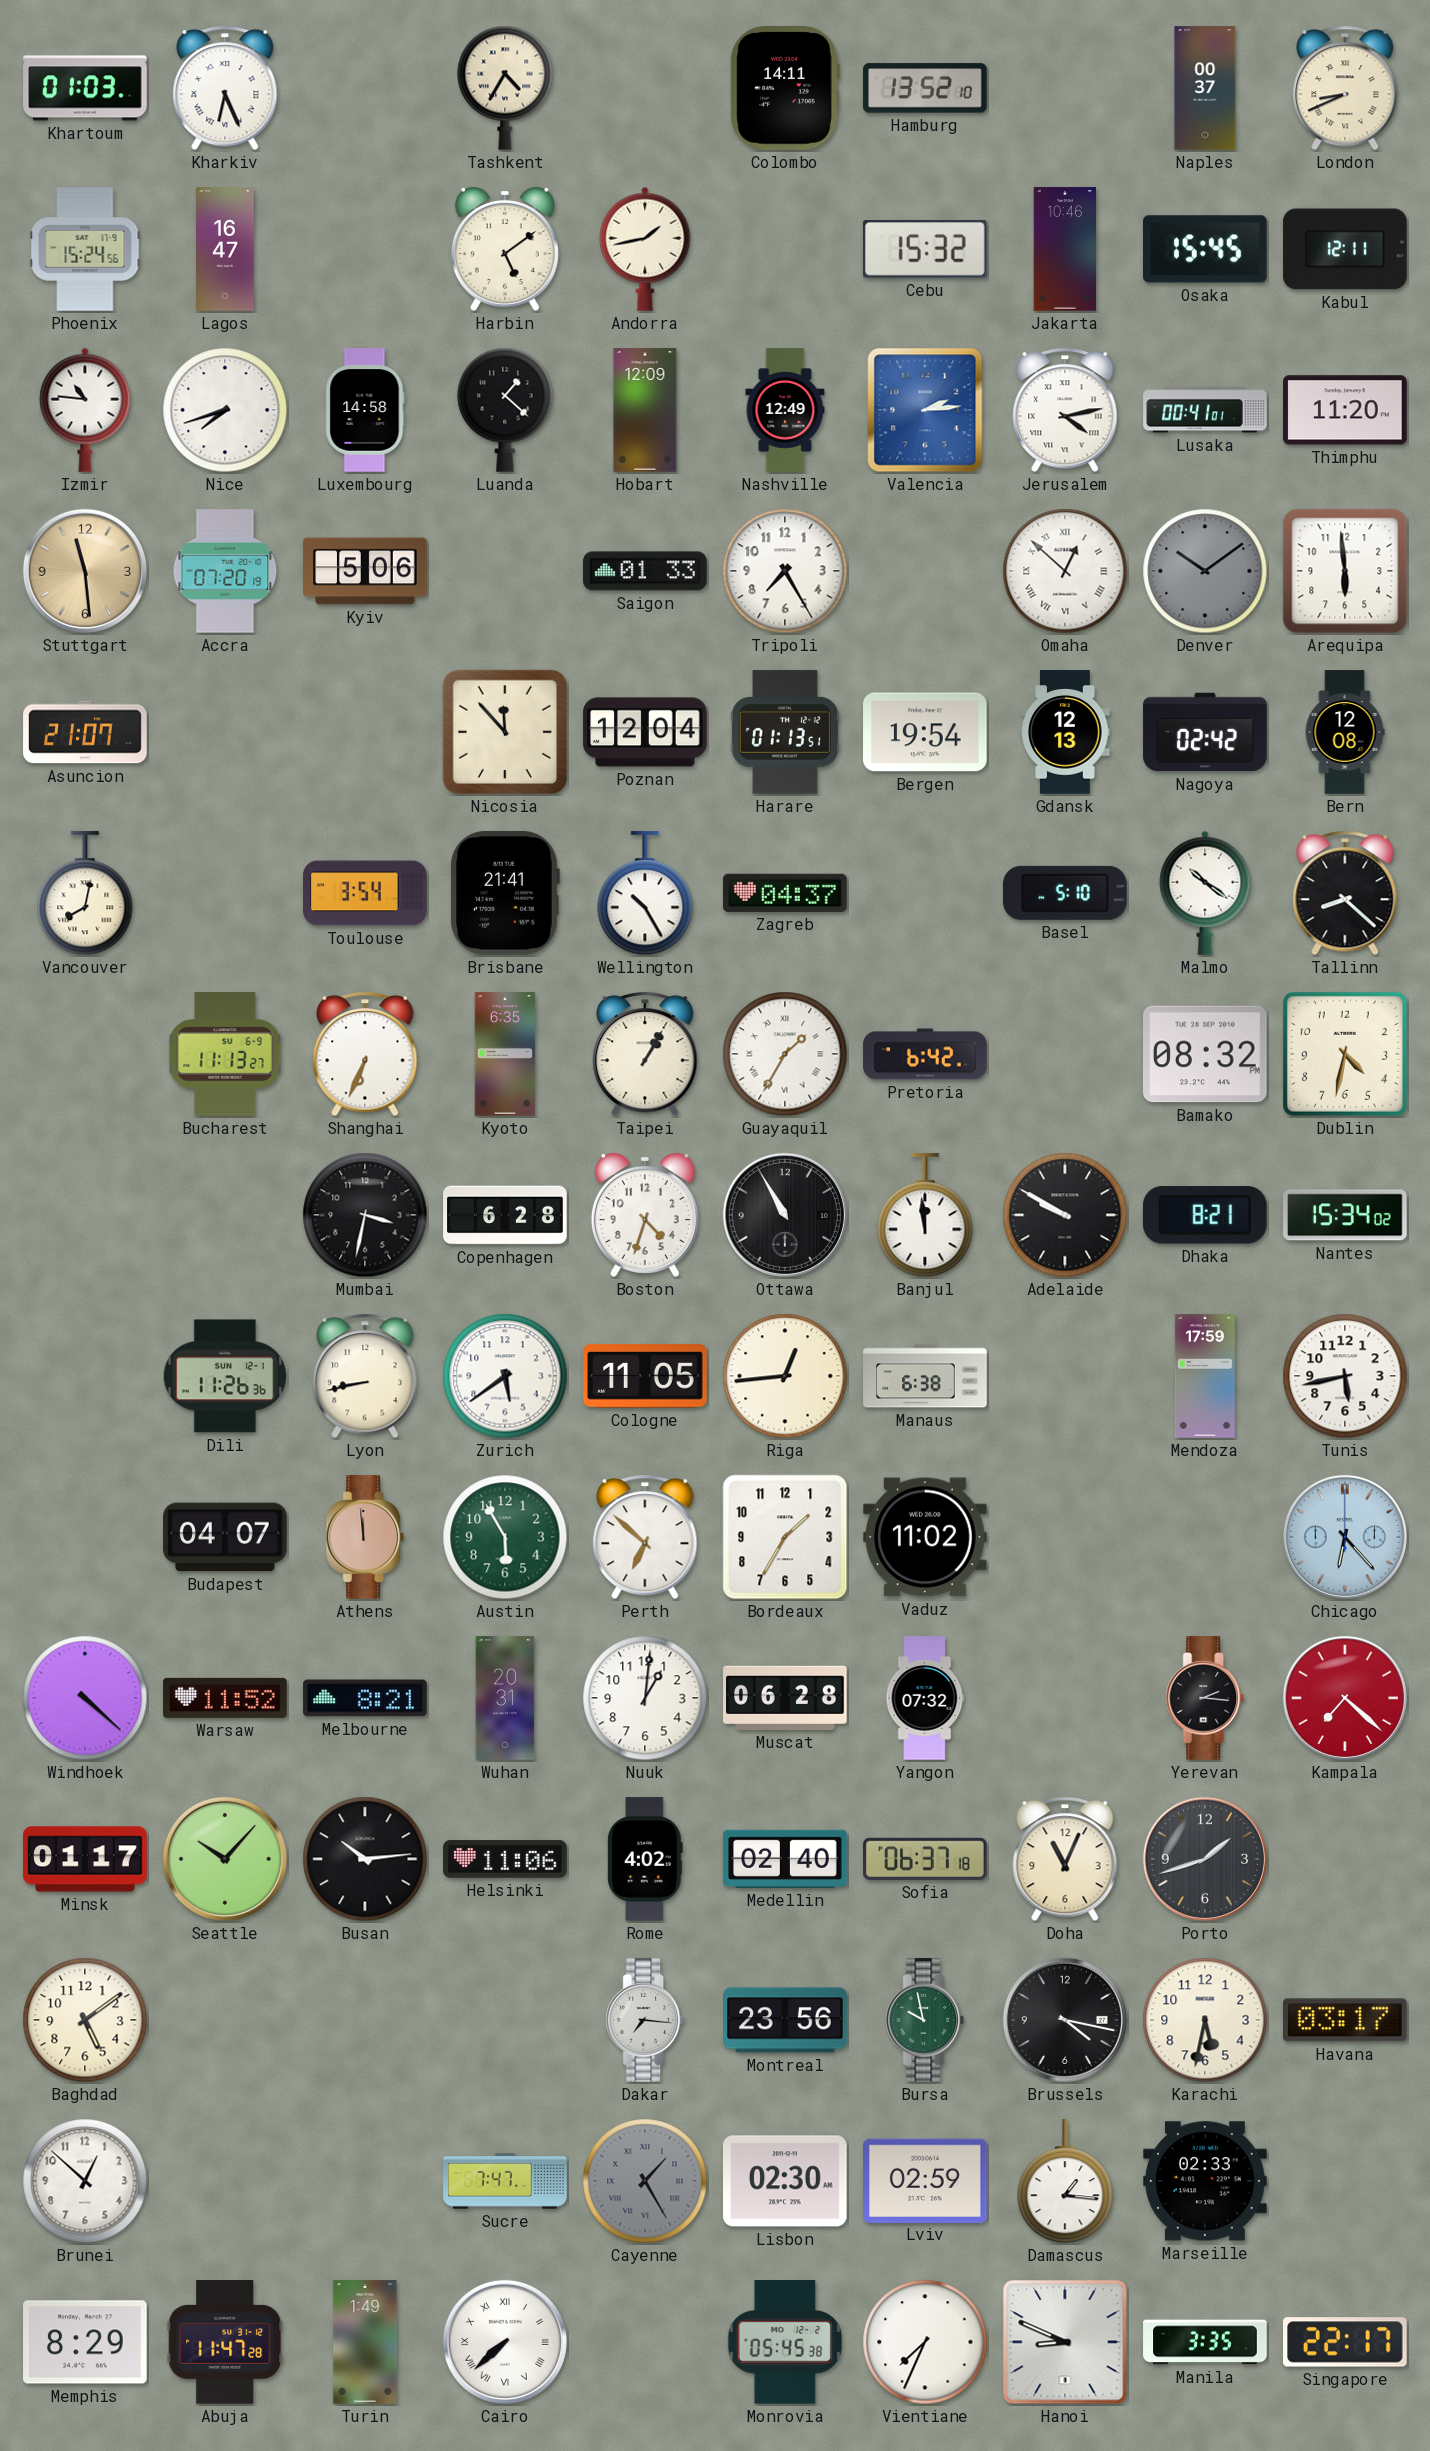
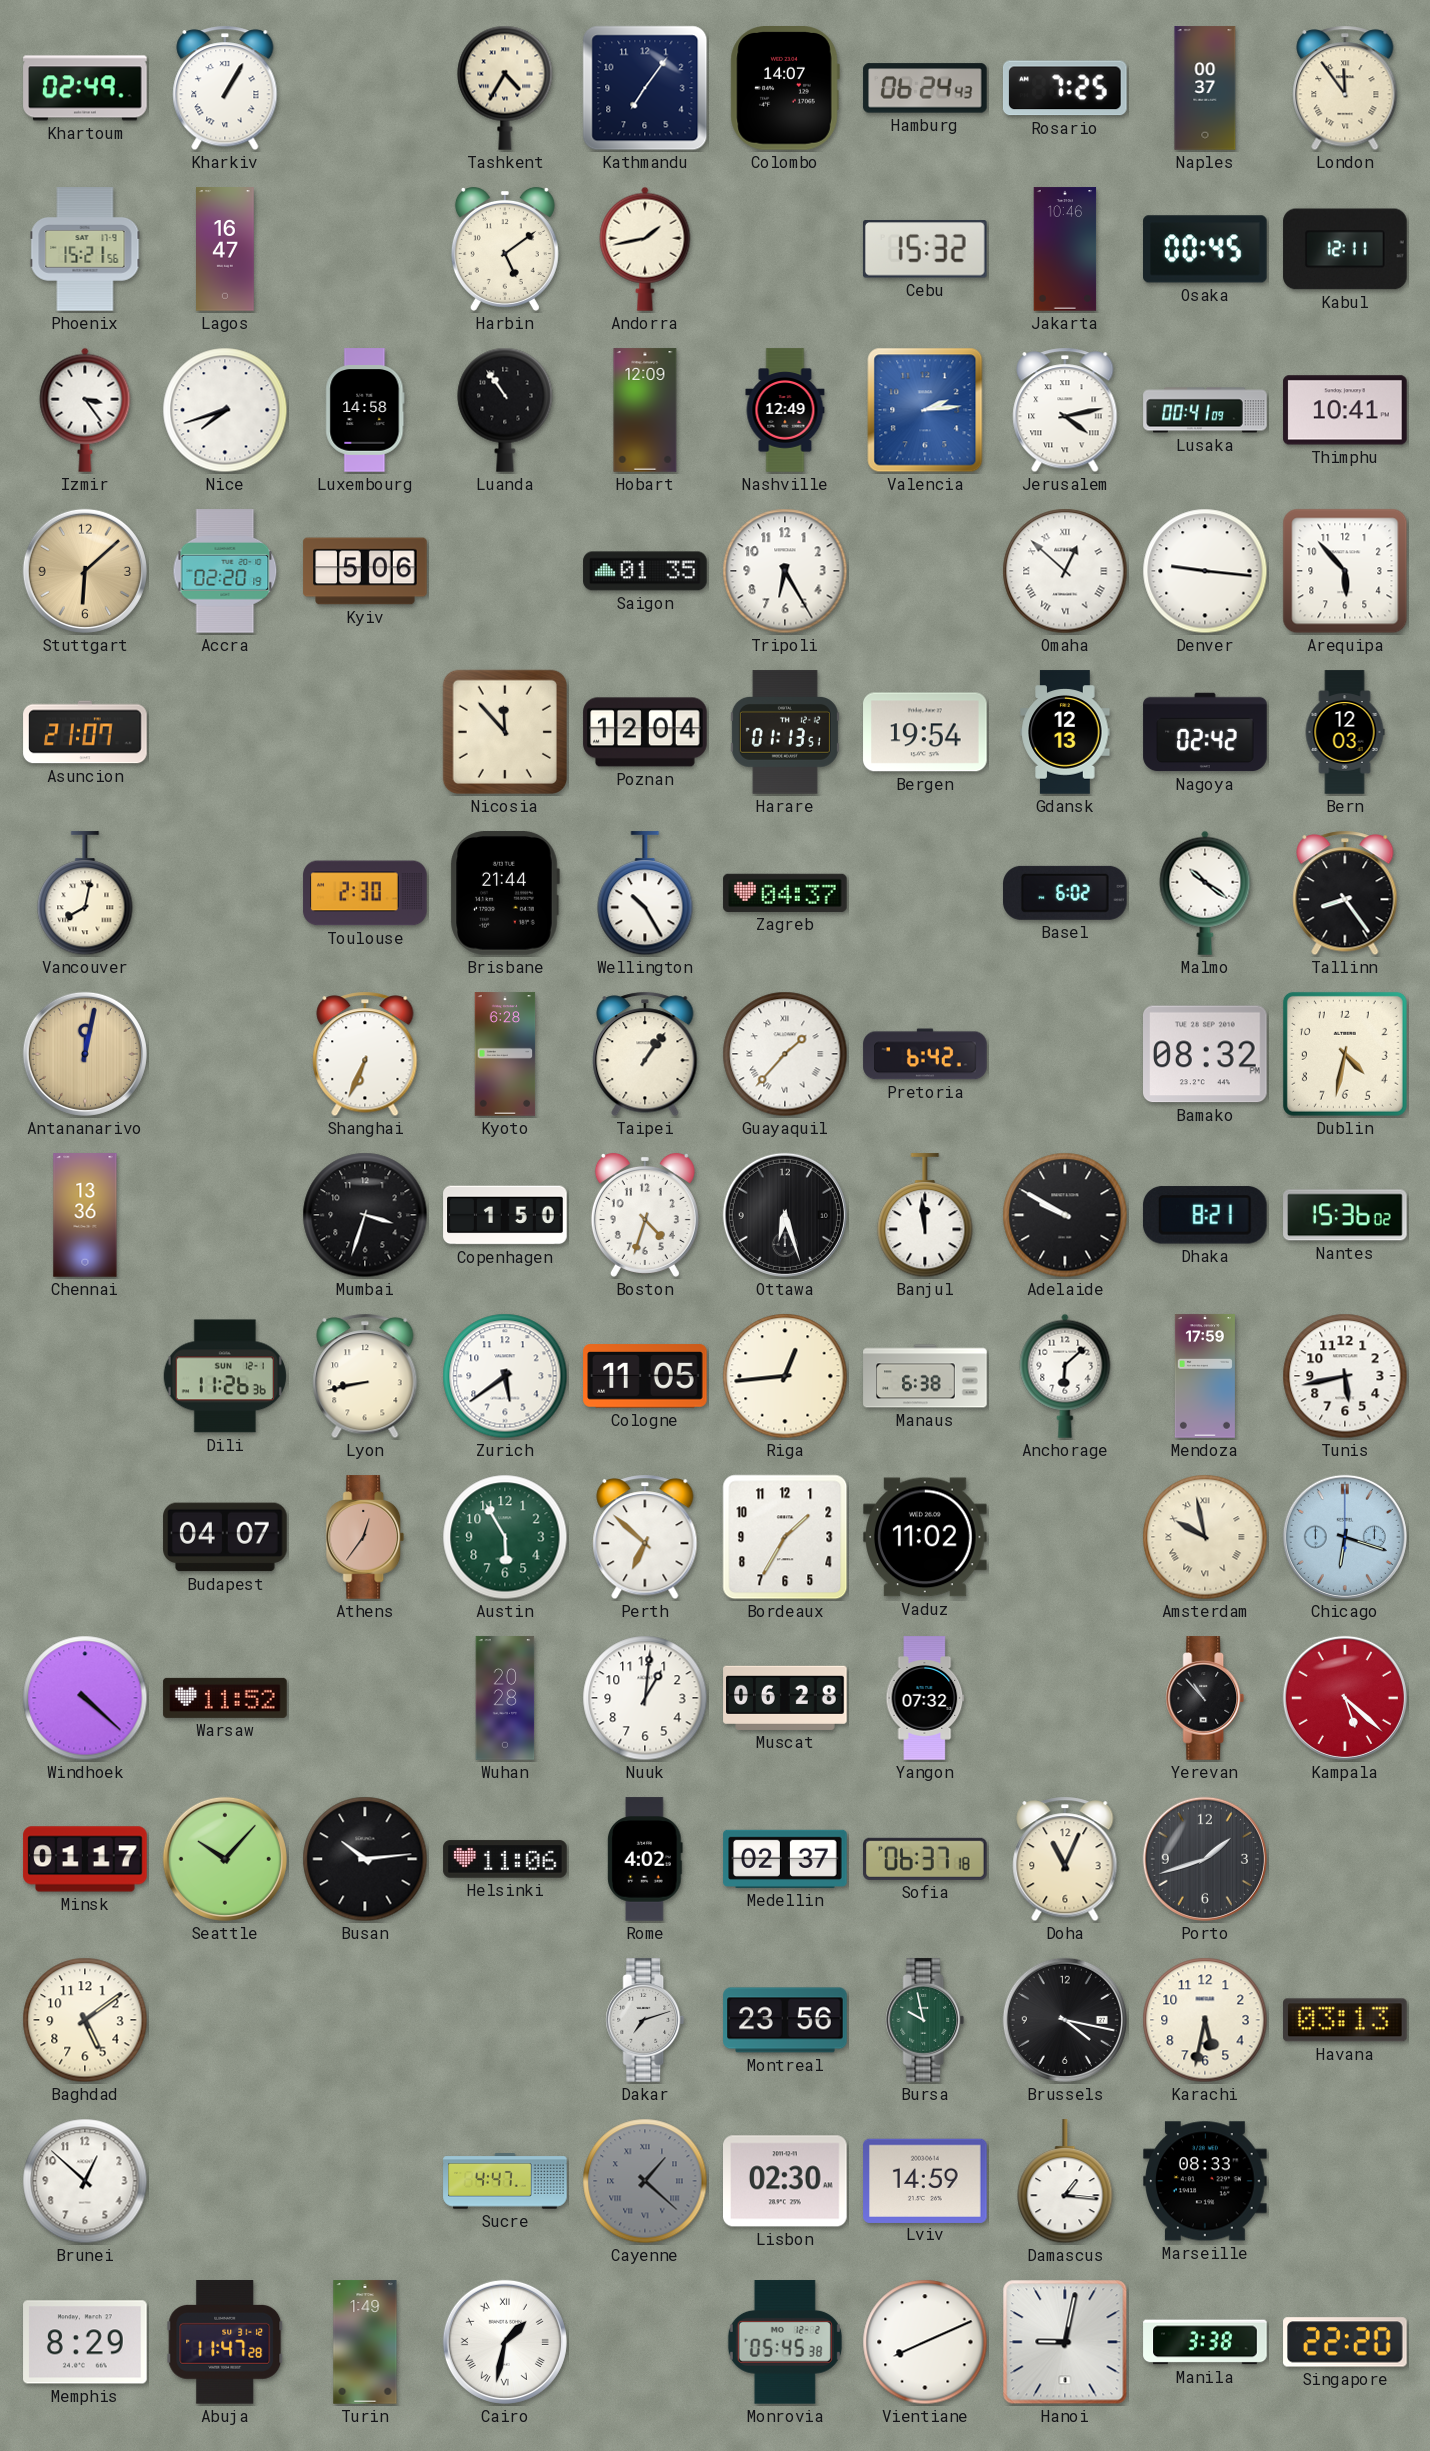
Khartoum: 01:03 -> 02:49
Kharkiv: 6:26 -> 1:05
Kathmandu: none -> 7:06
Colombo: 14:11 -> 14:07
Hamburg: 13:52 -> 06:24
Rosario: none -> 7:25
London: 8:41 -> 11:54
Phoenix: 15:24 -> 15:21
Osaka: 15:45 -> 00:45
Izmir: 10:46 -> 3:24
Luanda: 1:22 -> 10:54
Lusaka: 00:41:01 -> 00:41:09
Thimphu: 11:20 -> 10:41
Stuttgart: 11:29 -> 6:08
Accra: 07:20 -> 02:20
Saigon: 01:33 -> 01:35
Tripoli: 7:25 -> 6:25
Denver: 10:09 -> 9:16
Denver dial: grey -> white
Arequipa: 5:59 -> 5:53
Bern: 12:08 -> 12:03
Toulouse: 3:54 -> 2:30
Brisbane: 21:41 -> 21:44
Basel: 5:10 -> 6:02
Tallinn: 8:22 -> 8:24
Antananarivo: none -> 12:02
Bucharest: 11:13 -> none
Kyoto: 6:35 -> 6:28
Taipei: 1:05 -> 1:06
Guayaquil: 1:35 -> 1:37
Chennai: none -> 13:36
Mumbai: 3:32 -> 3:33
Copenhagen: 6:28 -> 1:50
Ottawa: 10:55 -> 6:27
Nantes: 15:34 -> 15:36
Anchorage: none -> 6:08
Athens: 11:59 -> 12:36
Amsterdam: none -> 9:58
Chicago: 6:23 -> 6:18
Melbourne: 8:21 -> none
Wuhan: 20:31 -> 20:28
Yerevan: 2:16 -> 10:53
Kampala: 7:22 -> 5:22
Medellin: 02:40 -> 02:37
Dakar: 7:16 -> 7:12
Havana: 03:17 -> 03:13
Sucre: 7:47 -> 4:47
Cayenne: 1:25 -> 1:22
Lviv: 02:59 -> 14:59
Marseille: 02:33 -> 08:33
Cairo: 7:38 -> 1:32
Vientiane: 7:34 -> 8:11
Hanoi: 8:49 -> 9:02
Manila: 3:35 -> 3:38
Singapore: 22:17 -> 22:20
